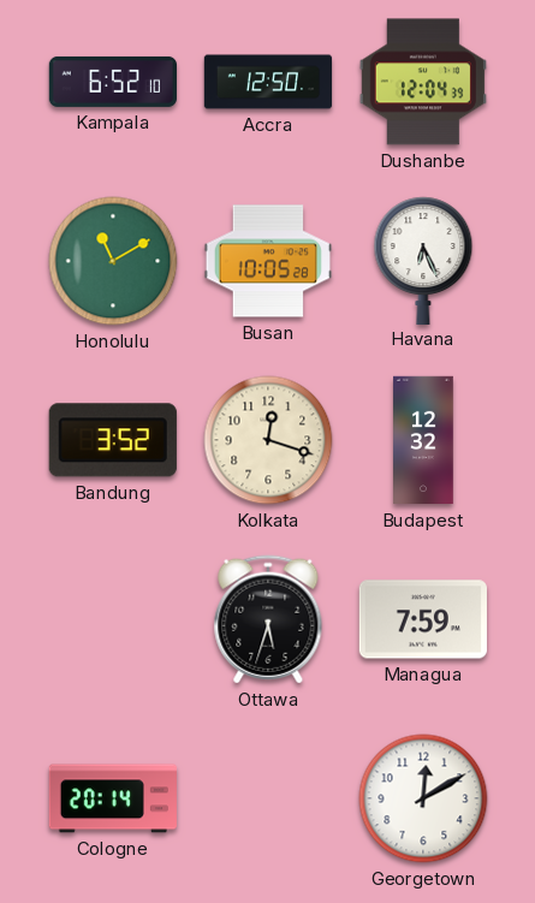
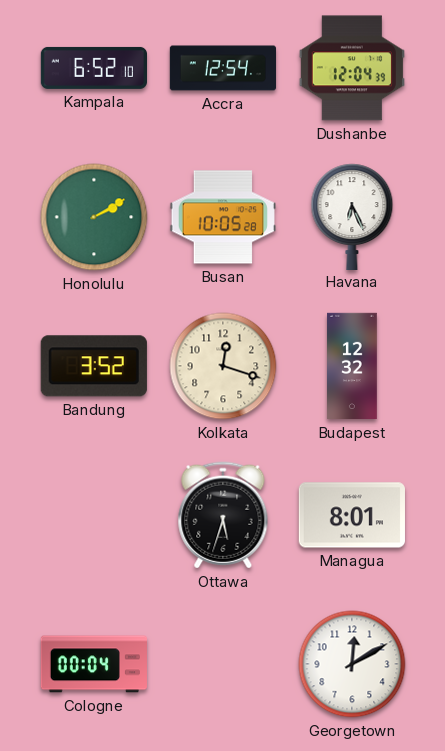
Accra: 12:50 -> 12:54
Honolulu: 11:10 -> 2:10
Managua: 7:59 -> 8:01
Cologne: 20:14 -> 00:04
